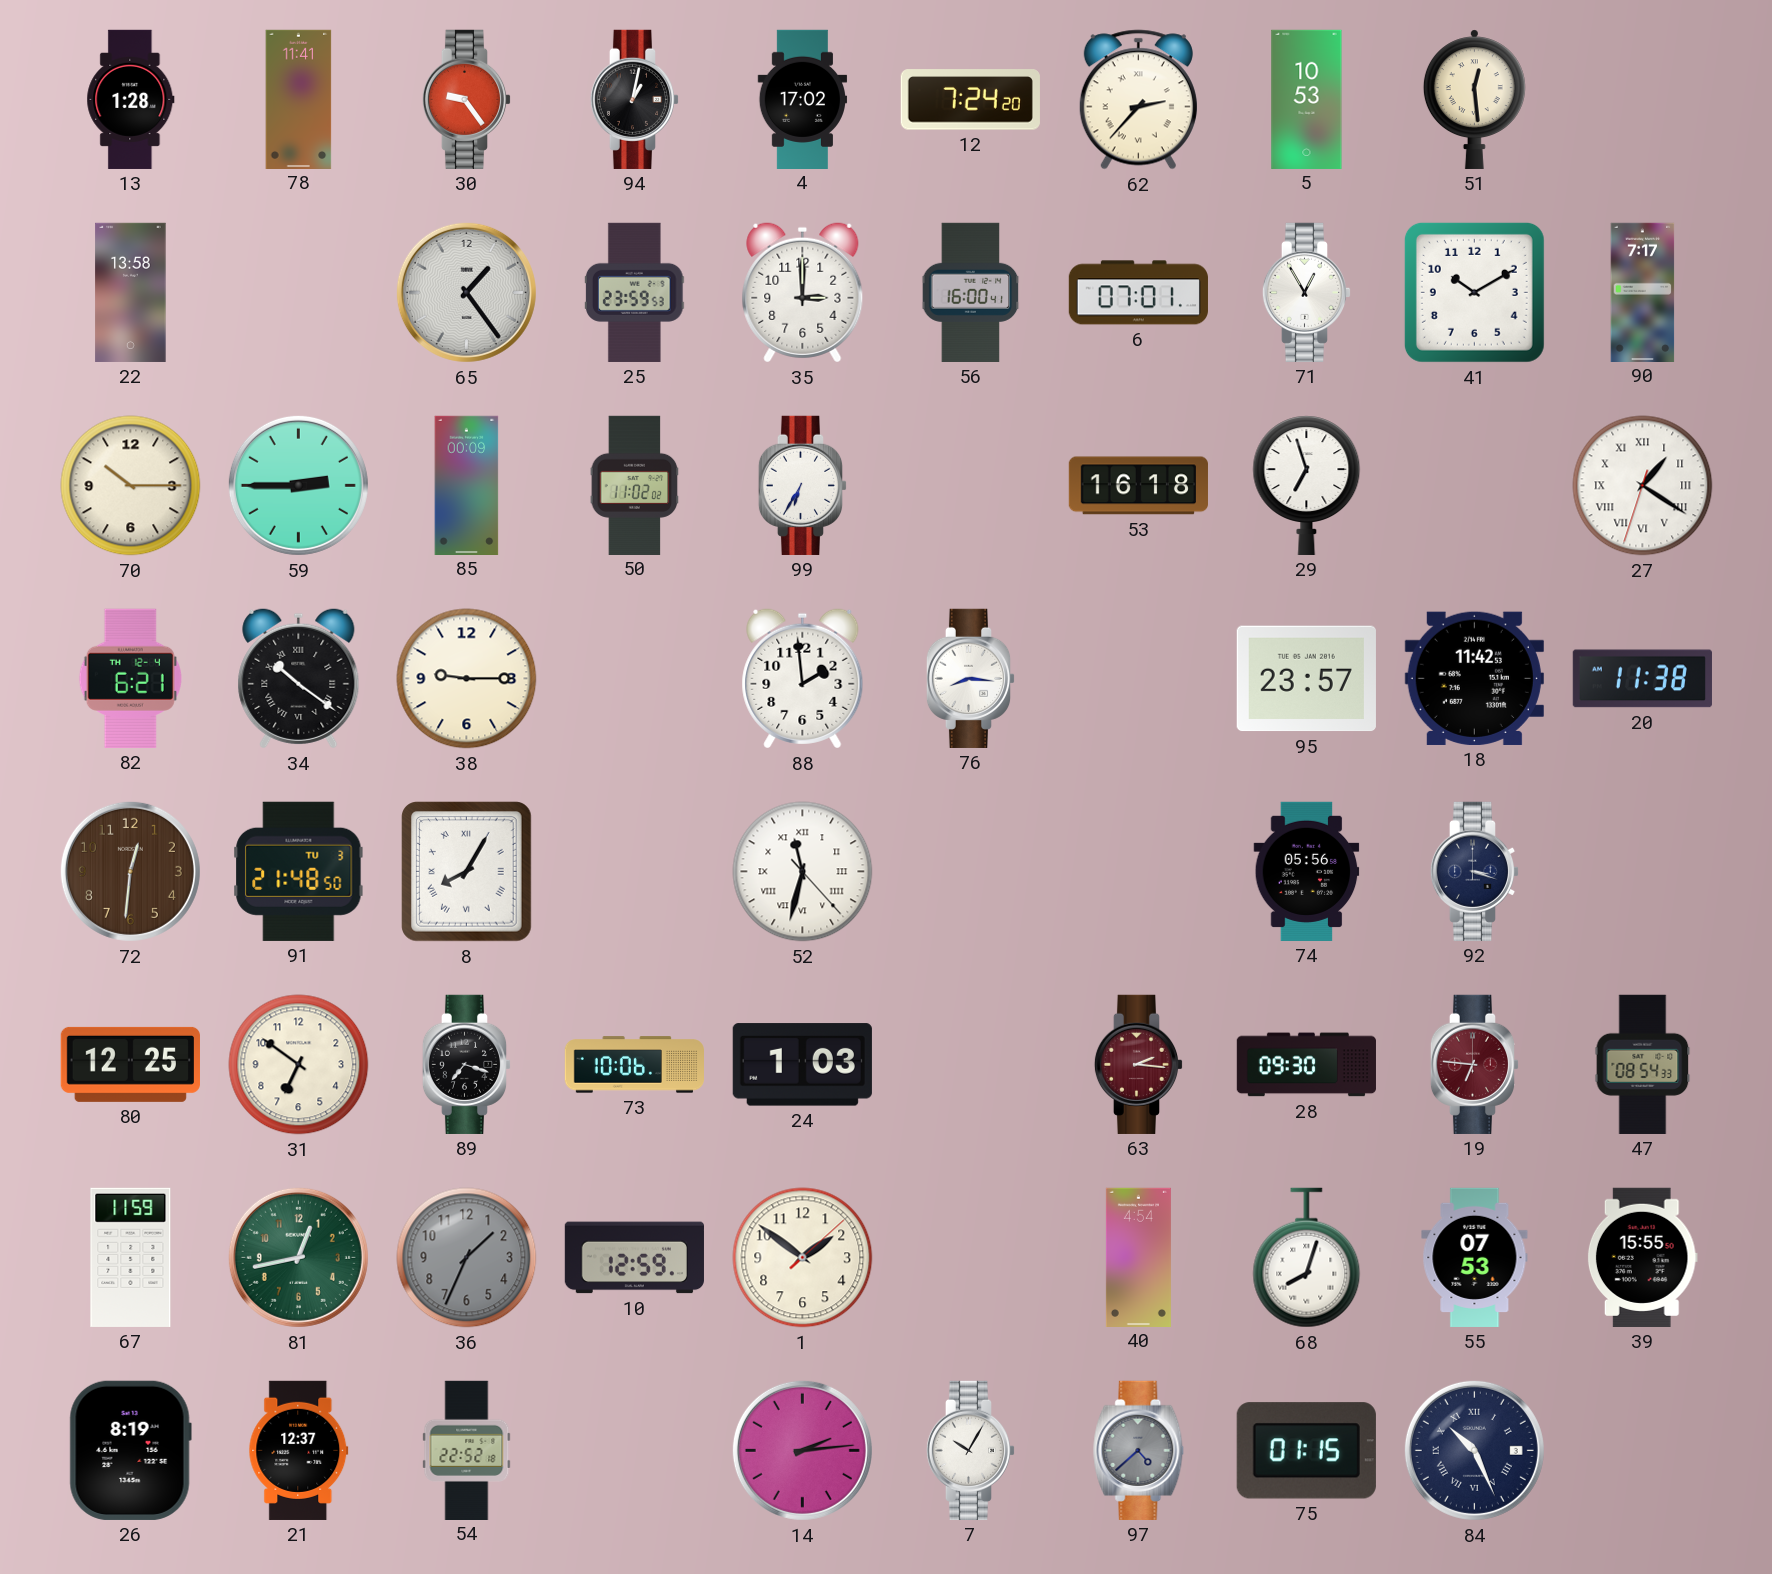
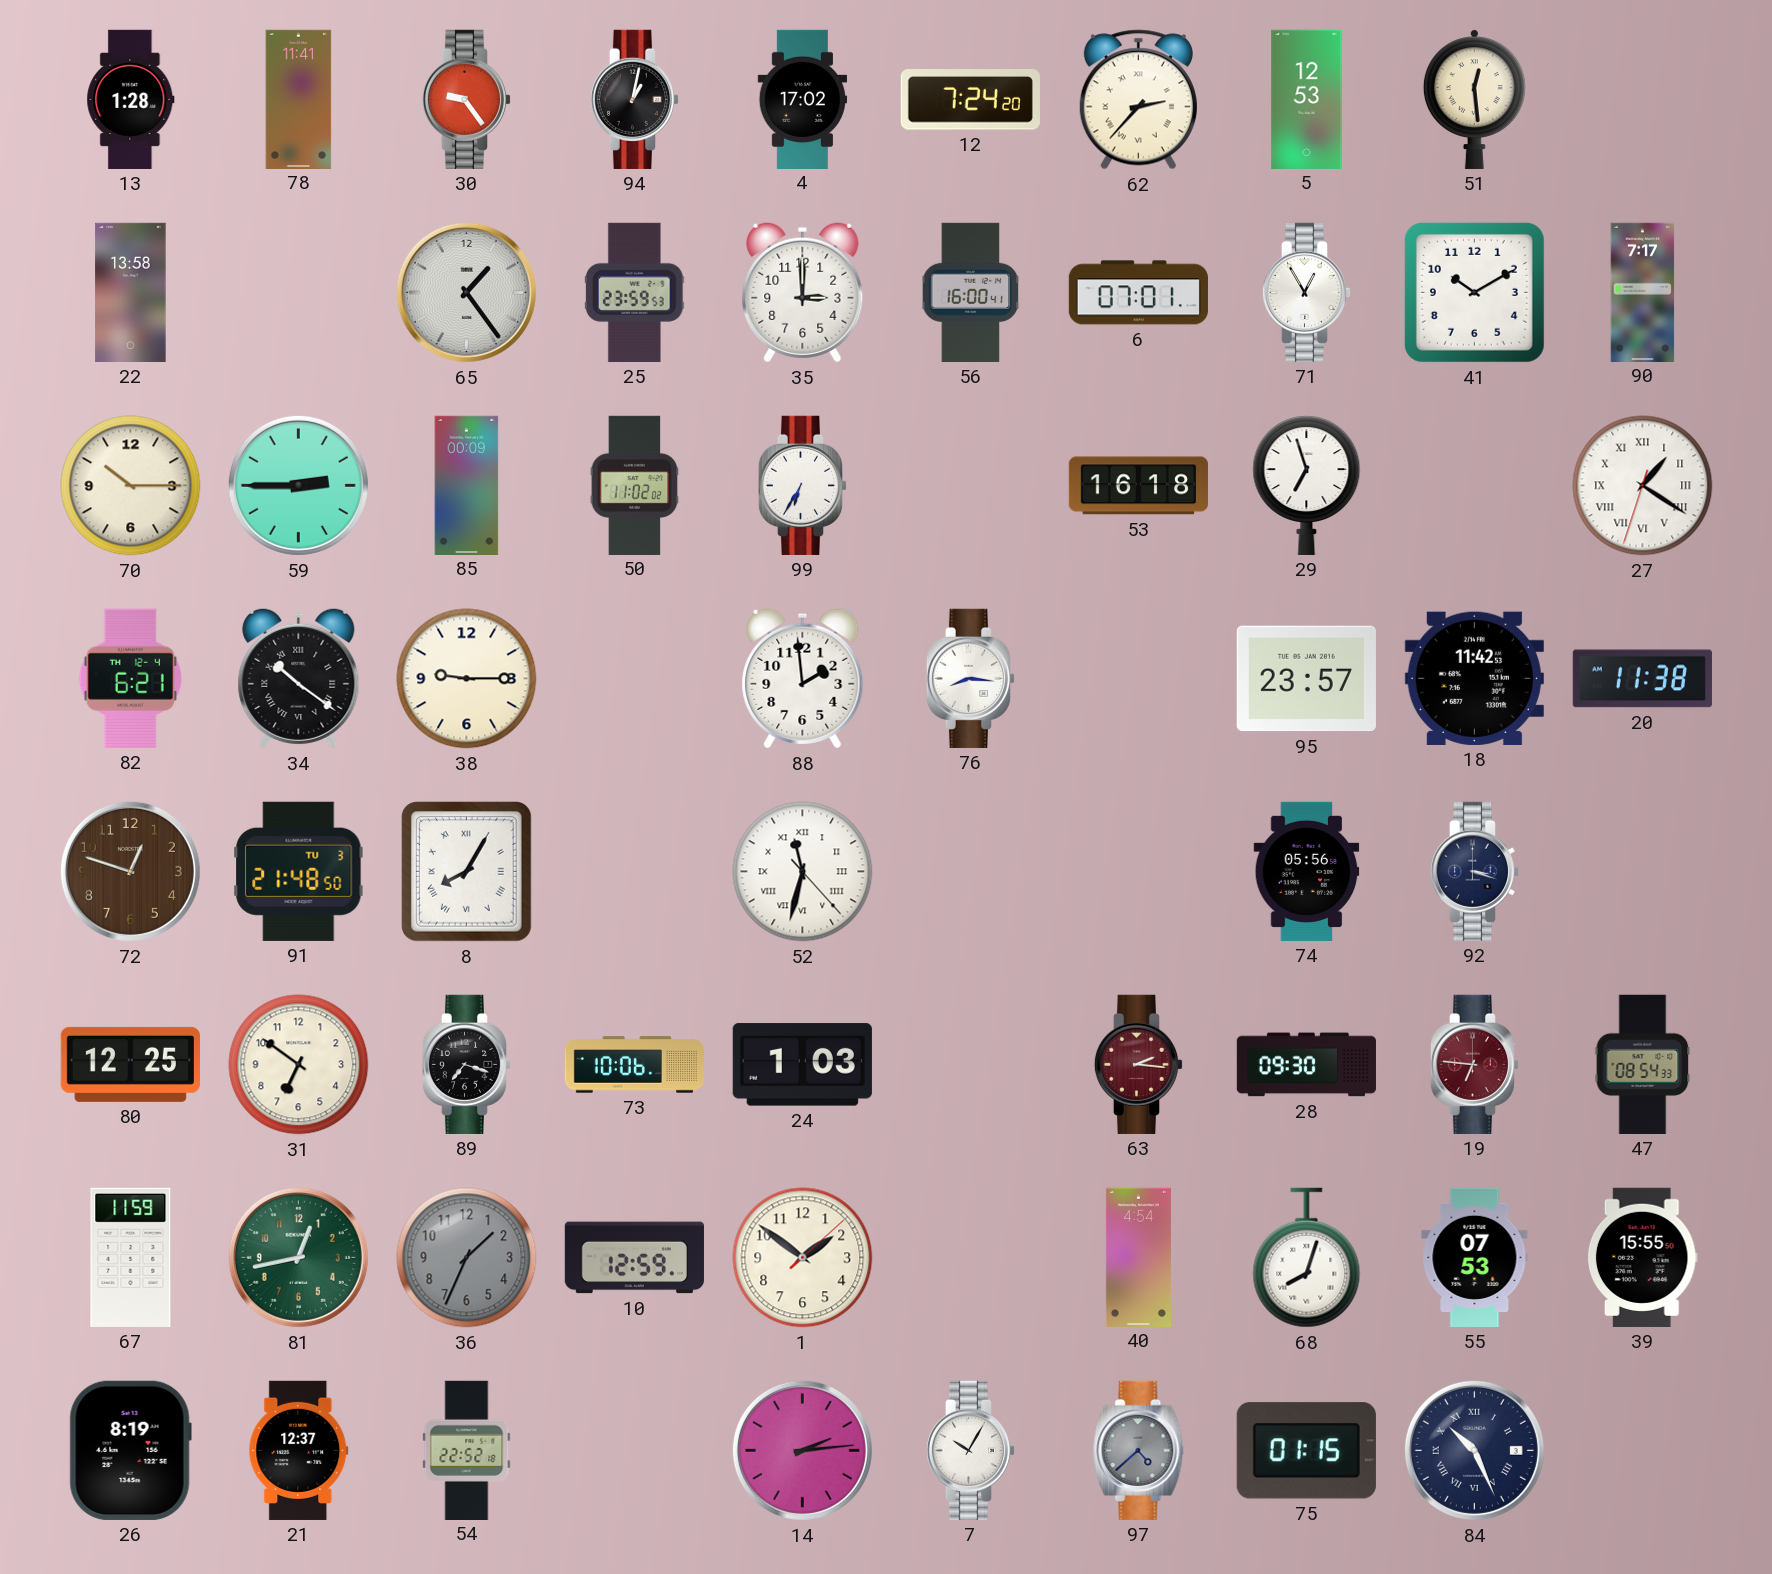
5: 10:53 -> 12:53
72: 12:31 -> 12:48
